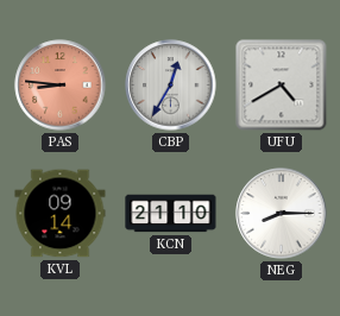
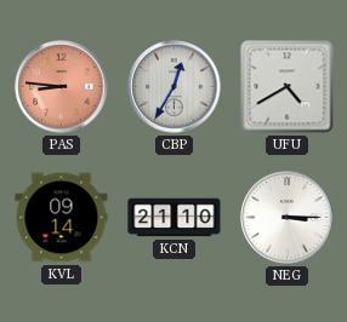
NEG: 8:15 -> 3:15
